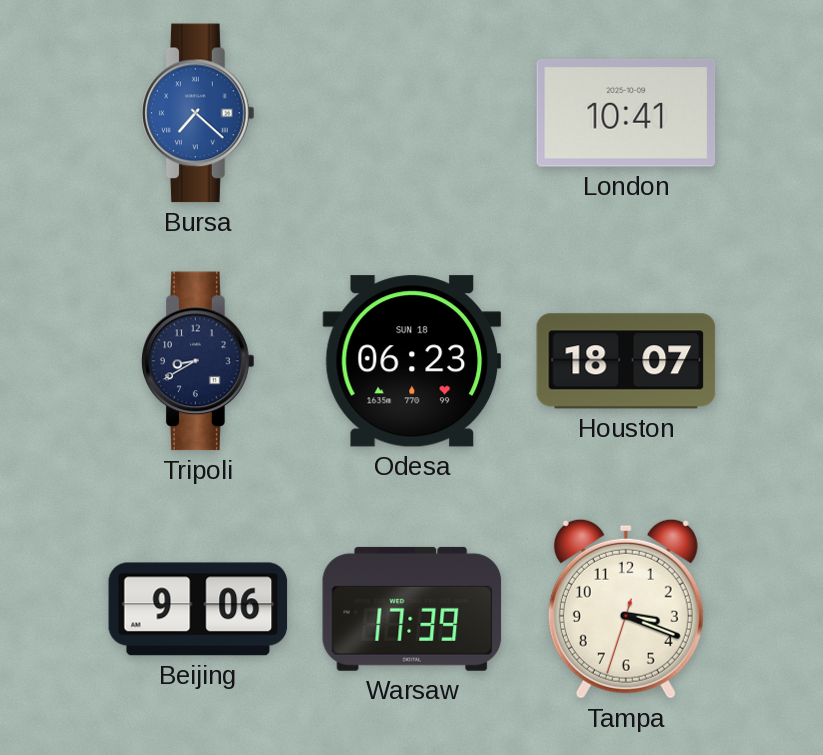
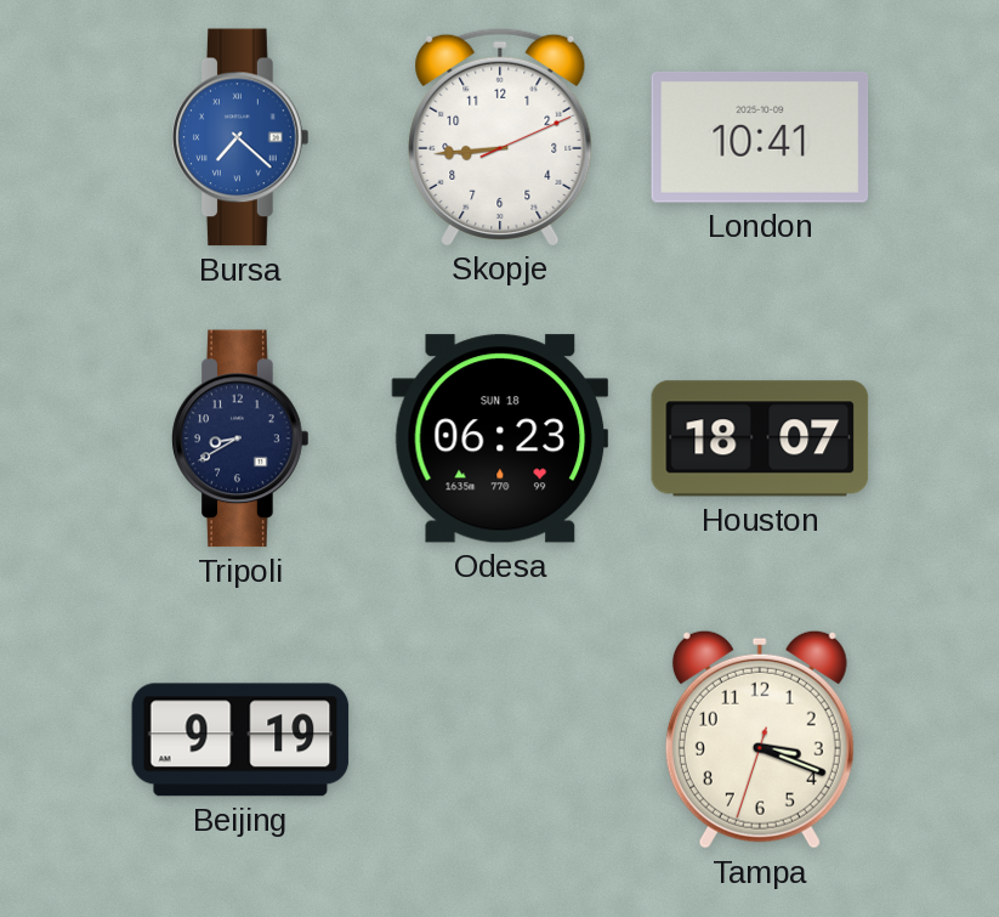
Skopje: none -> 8:44
Beijing: 9:06 -> 9:19
Warsaw: 17:39 -> none
